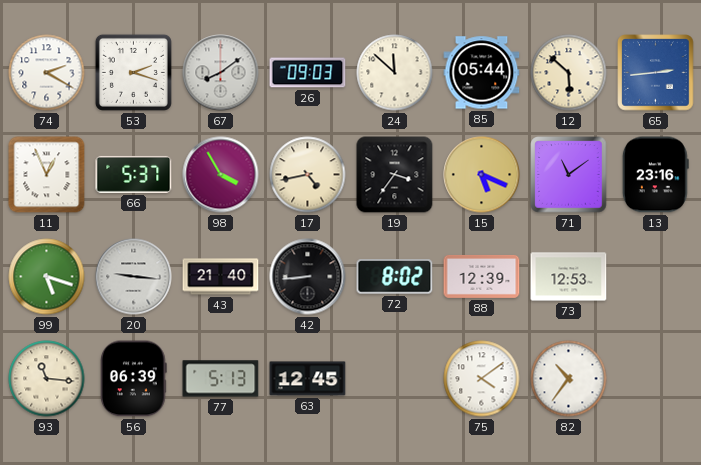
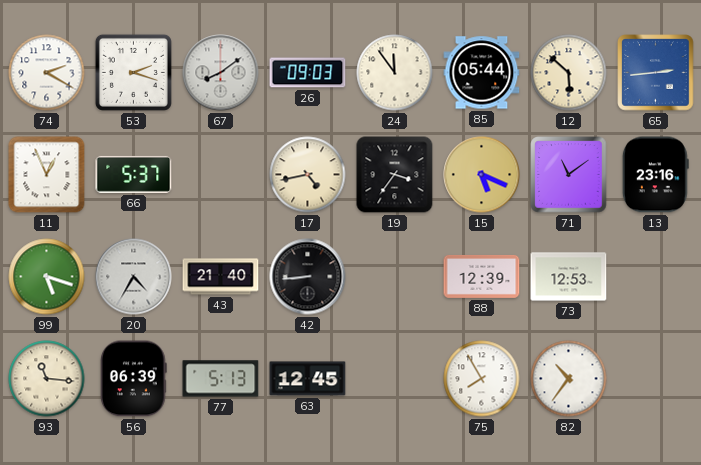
24: 11:52 -> 11:54
98: 3:55 -> none
20: 9:16 -> 4:35
72: 8:02 -> none
75: 4:09 -> 7:55
